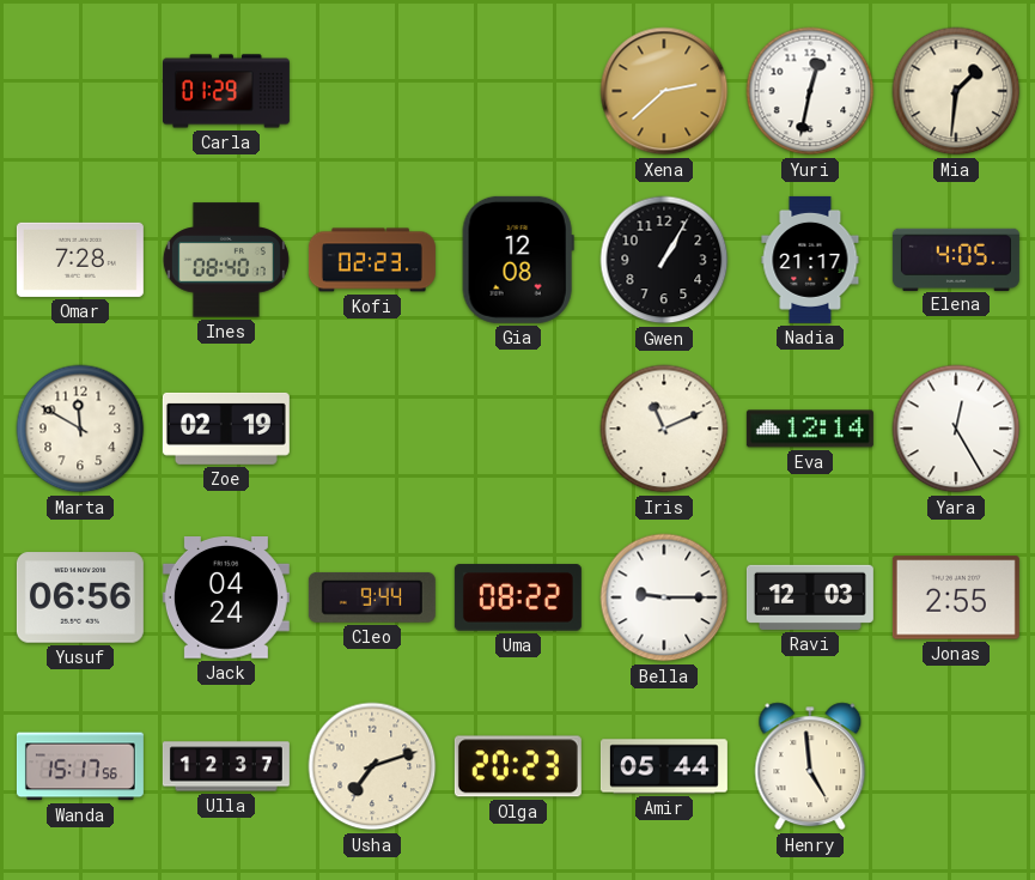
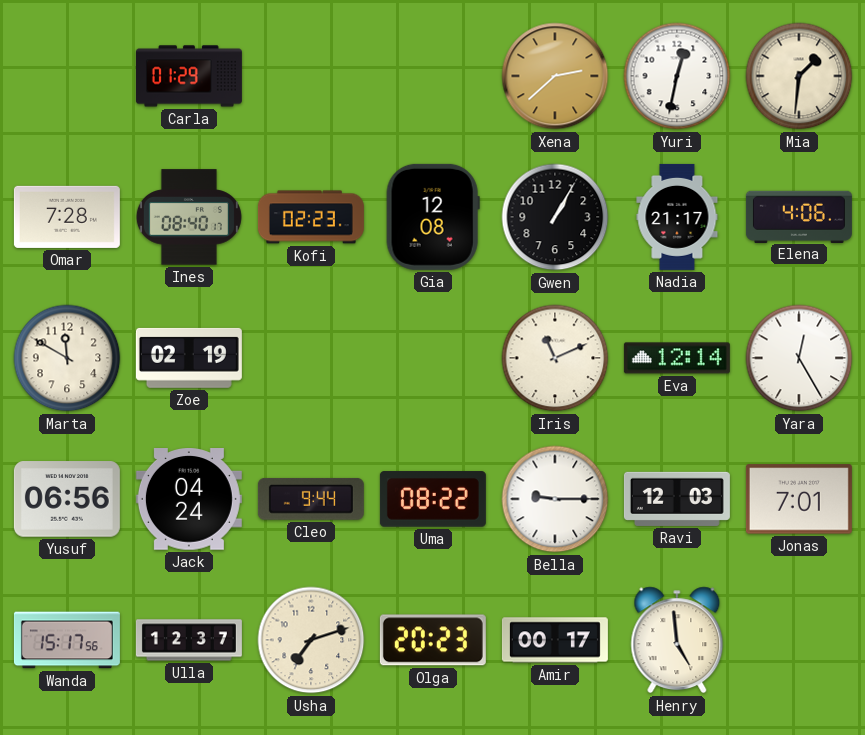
Elena: 4:05 -> 4:06
Jonas: 2:55 -> 7:01
Amir: 05:44 -> 00:17
